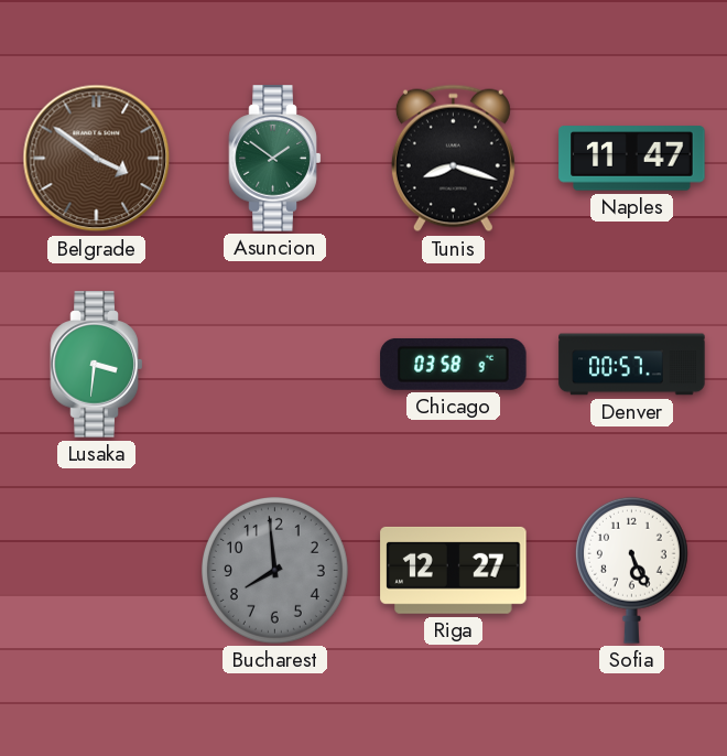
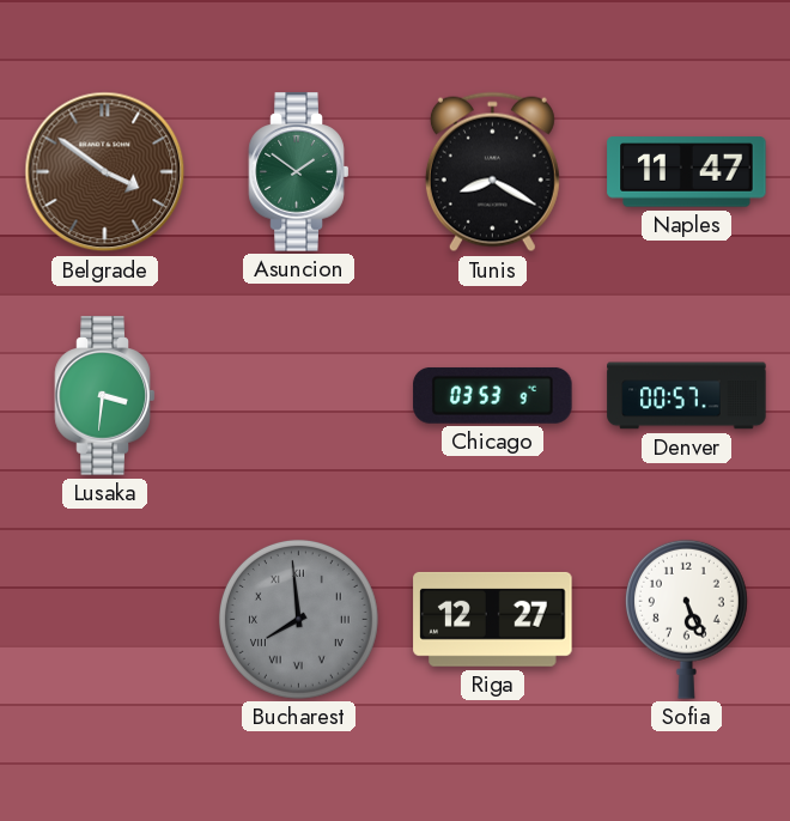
Tunis: 8:18 -> 8:20
Chicago: 03:58 -> 03:53
Bucharest numerals: Arabic -> Roman
